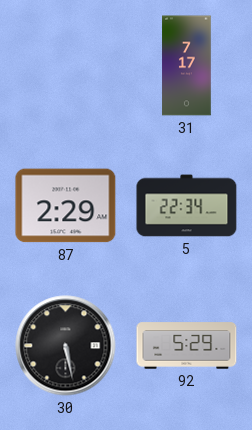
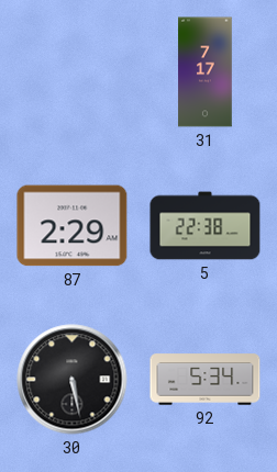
5: 22:34 -> 22:38
92: 5:29 -> 5:34
